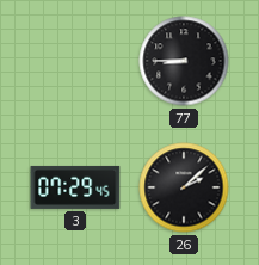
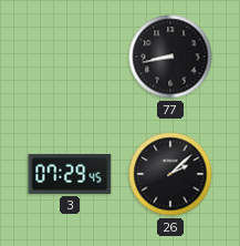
77: 8:45 -> 8:43
